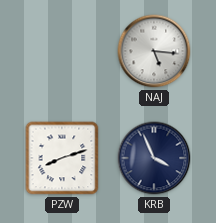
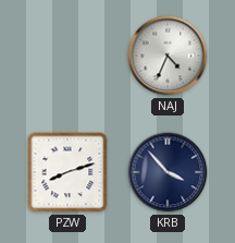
NAJ: 5:16 -> 4:34
KRB: 3:56 -> 3:53
